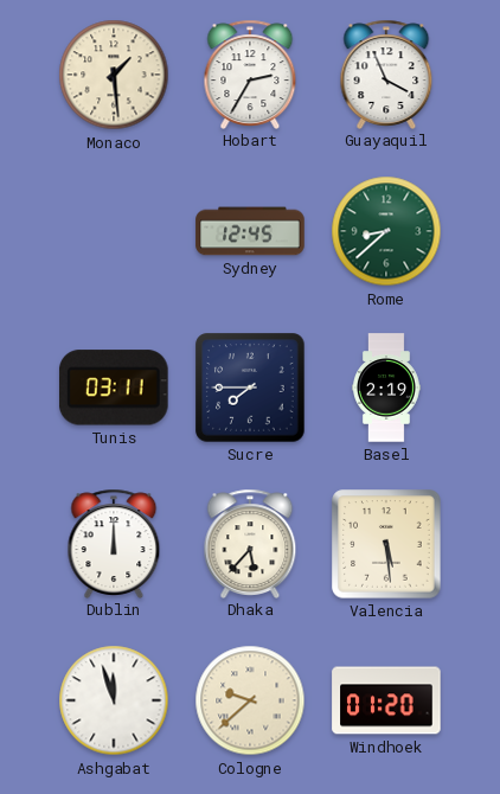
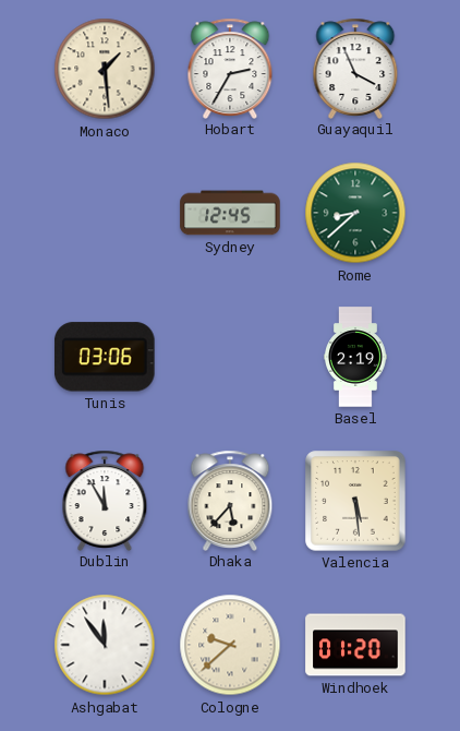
Tunis: 03:11 -> 03:06
Sucre: 7:45 -> none
Dublin: 12:00 -> 11:55
Ashgabat: 11:57 -> 11:54
